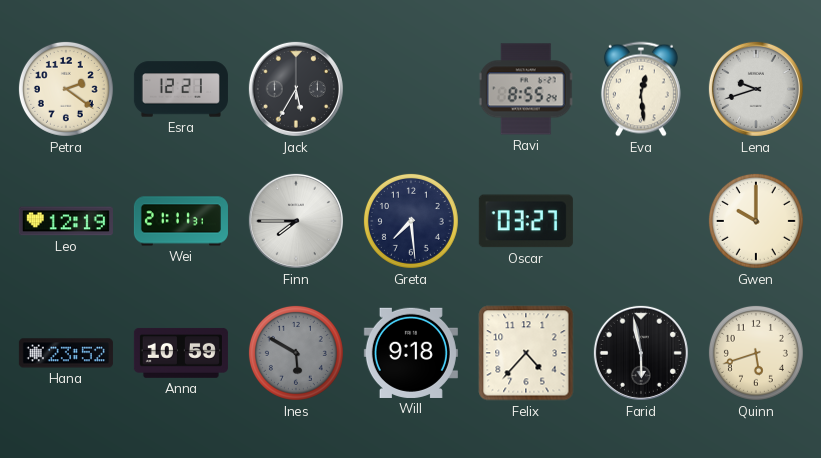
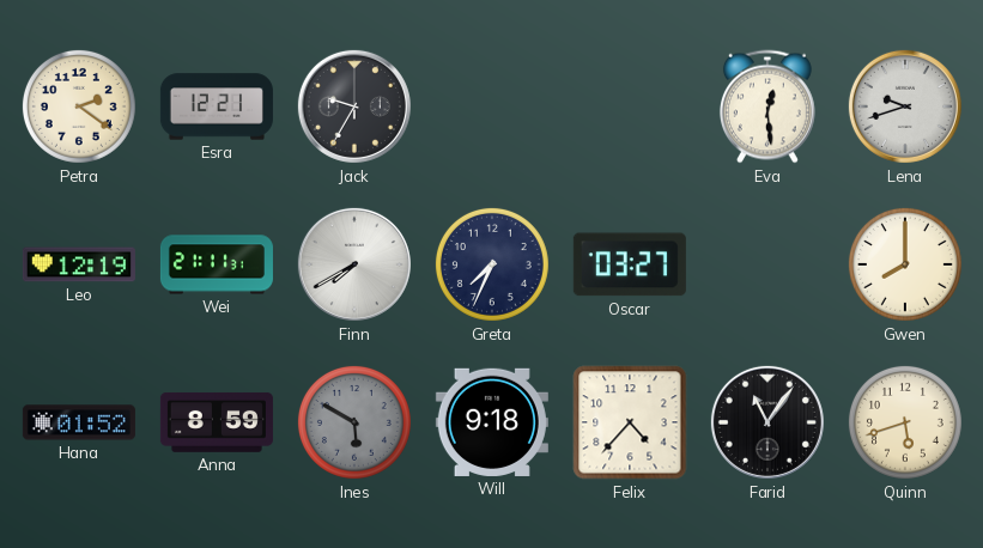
Jack: 5:35 -> 9:35
Ravi: 8:55 -> none
Finn: 7:45 -> 7:40
Greta: 7:29 -> 7:34
Gwen: 10:00 -> 8:00
Hana: 23:52 -> 01:52
Anna: 10:59 -> 8:59
Farid: 5:58 -> 11:06
